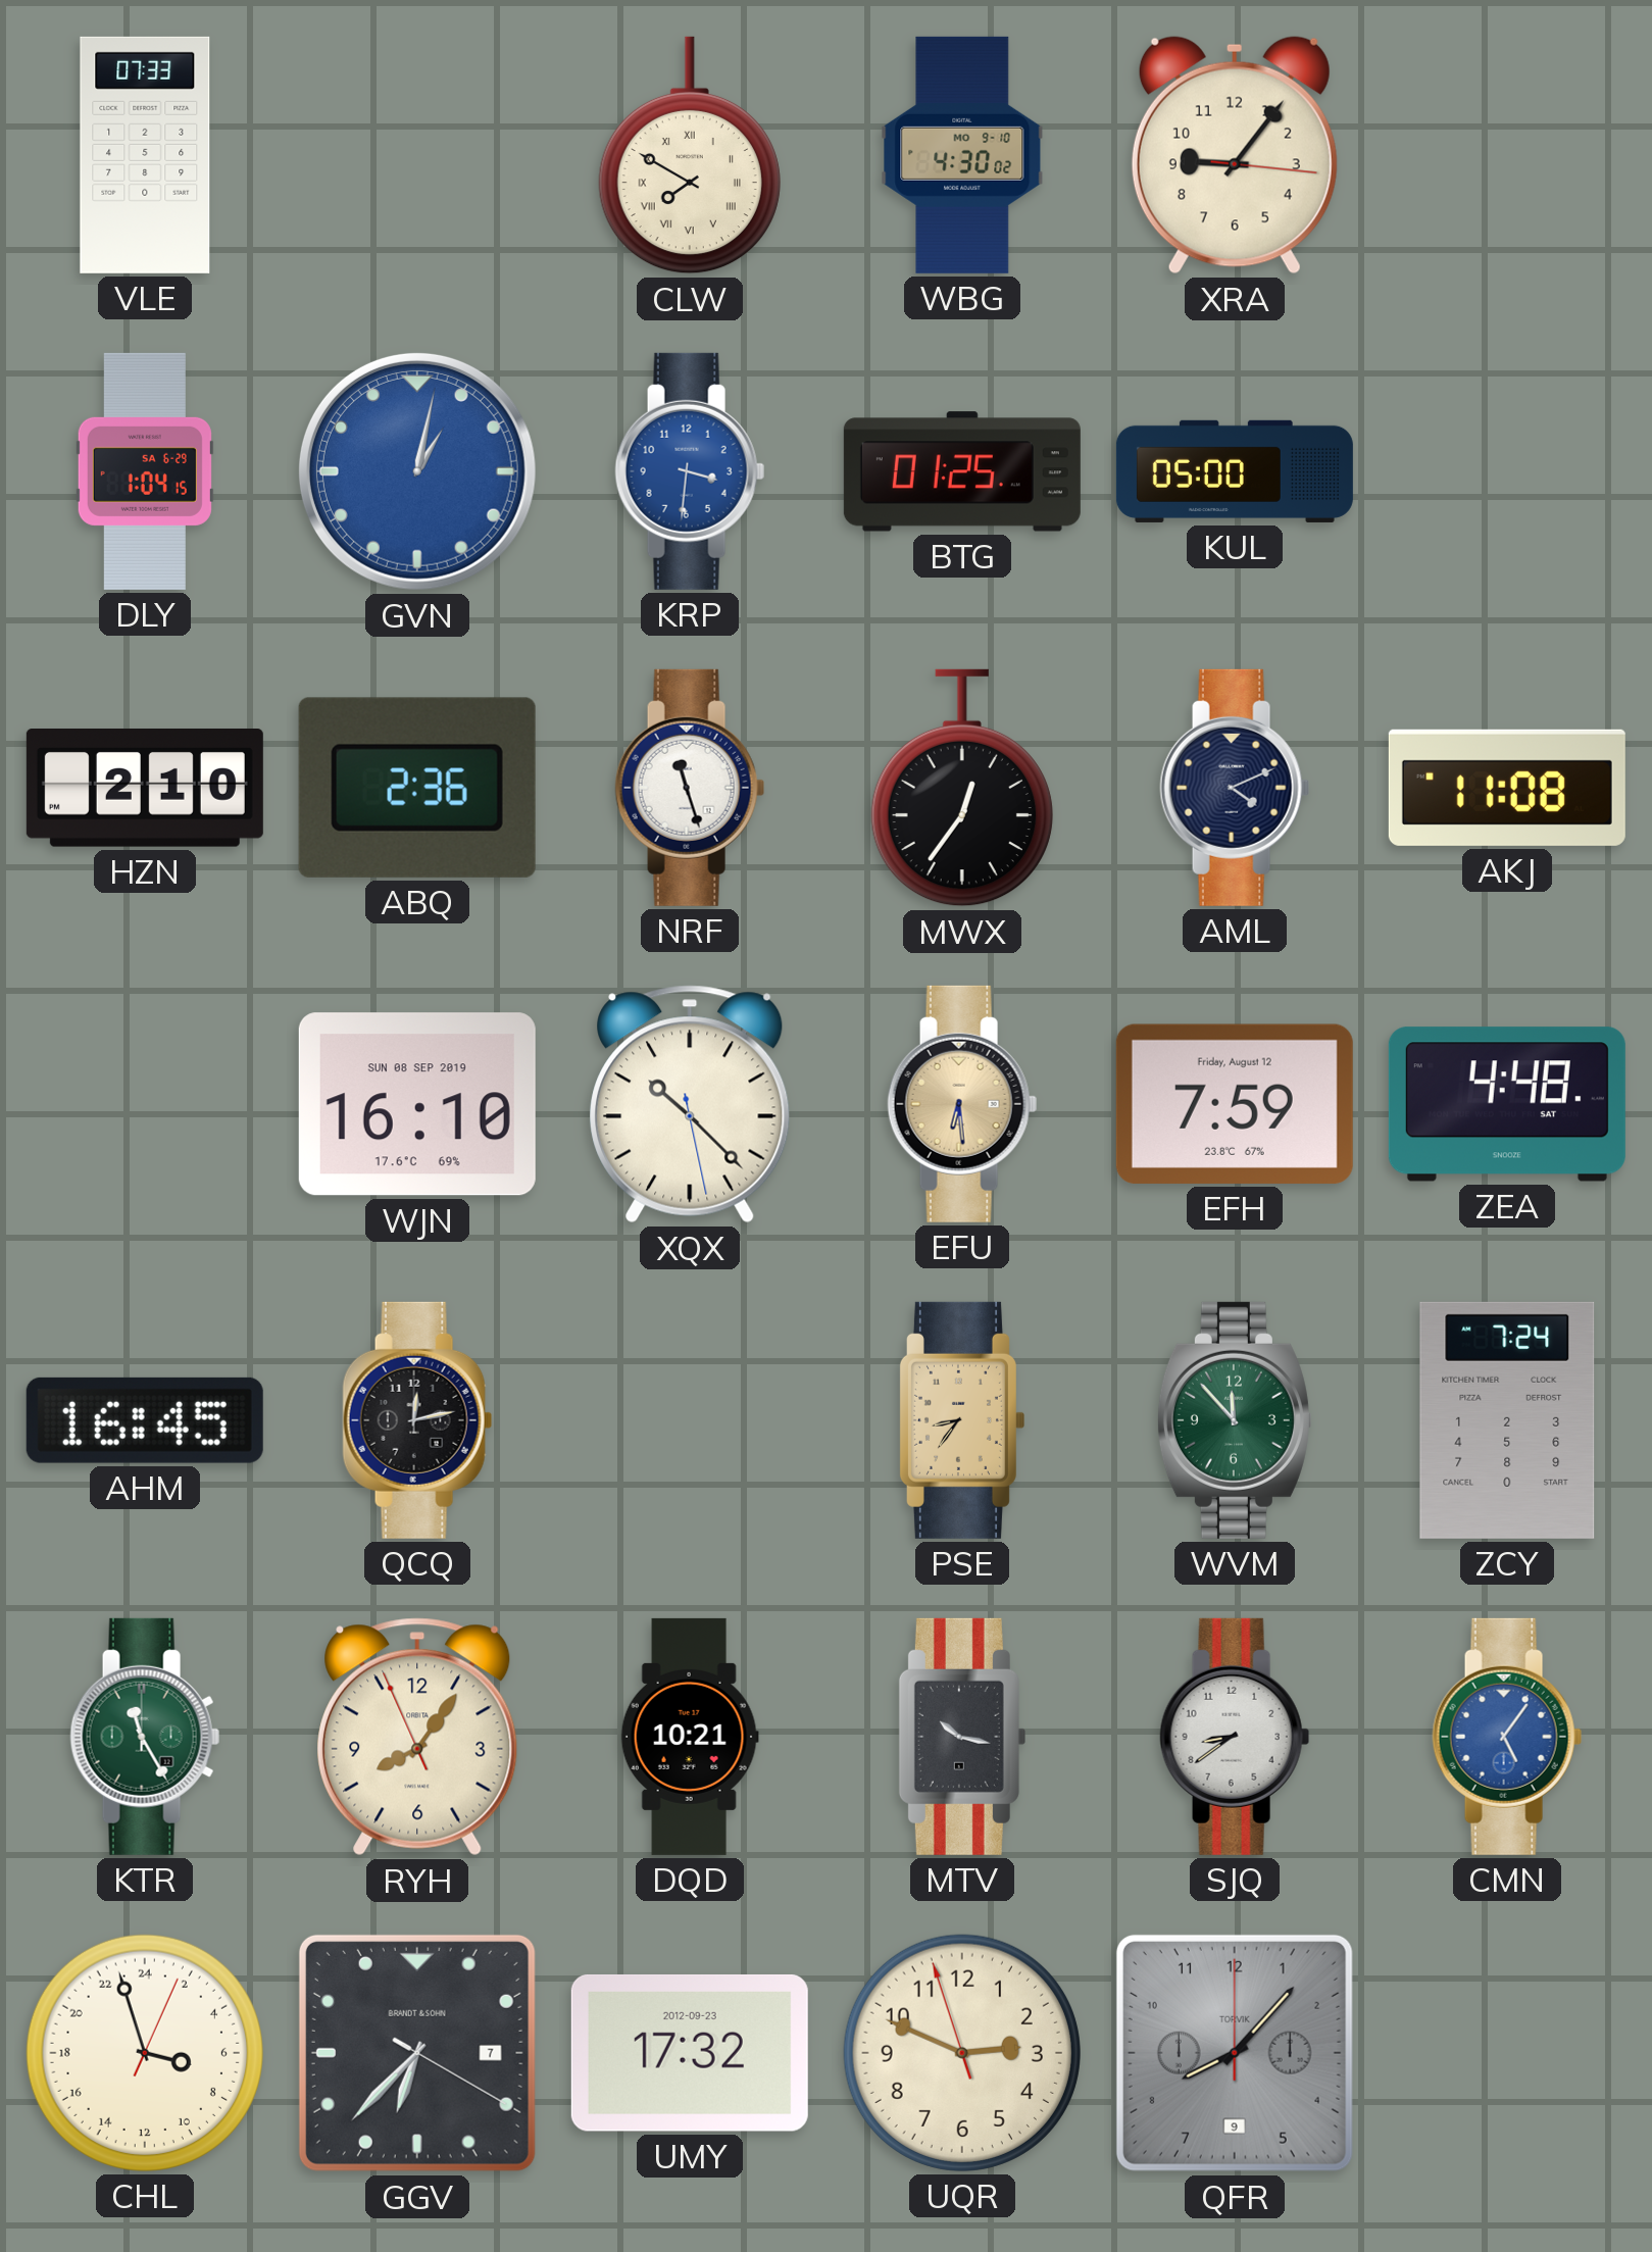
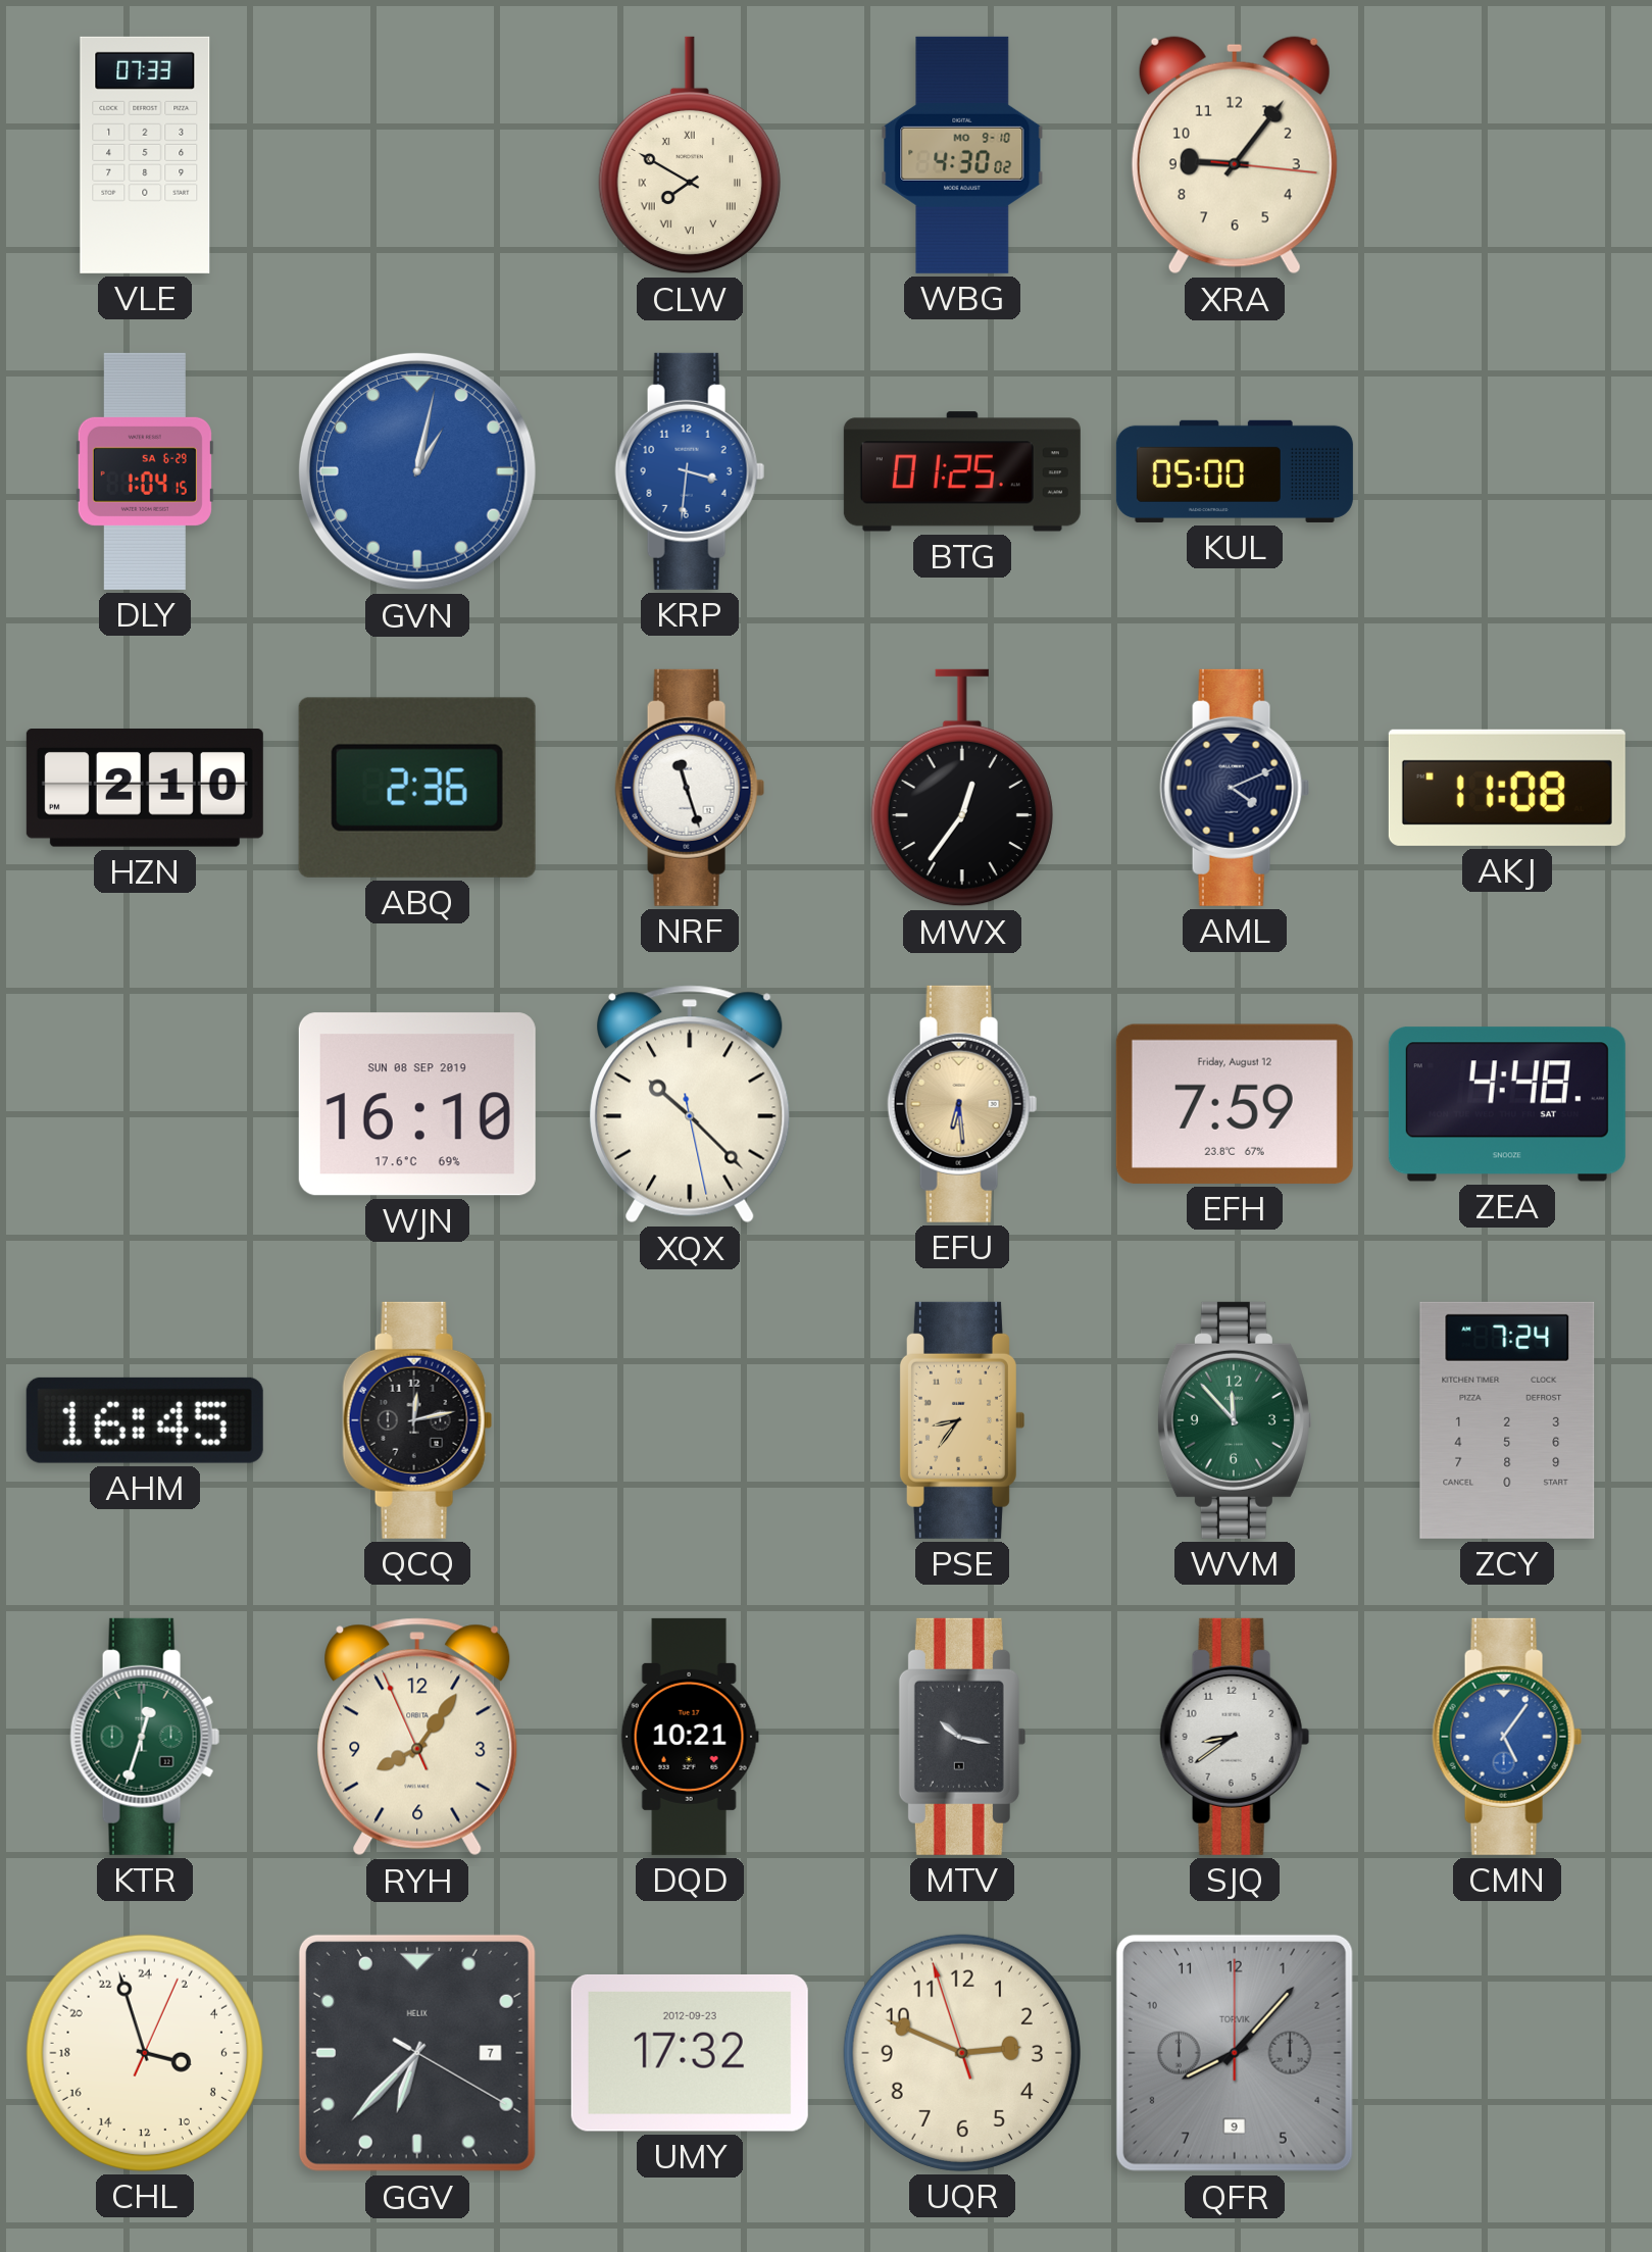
KTR: 11:25 -> 12:33
GGV brand: BRANDT & SOHN -> HELIX
